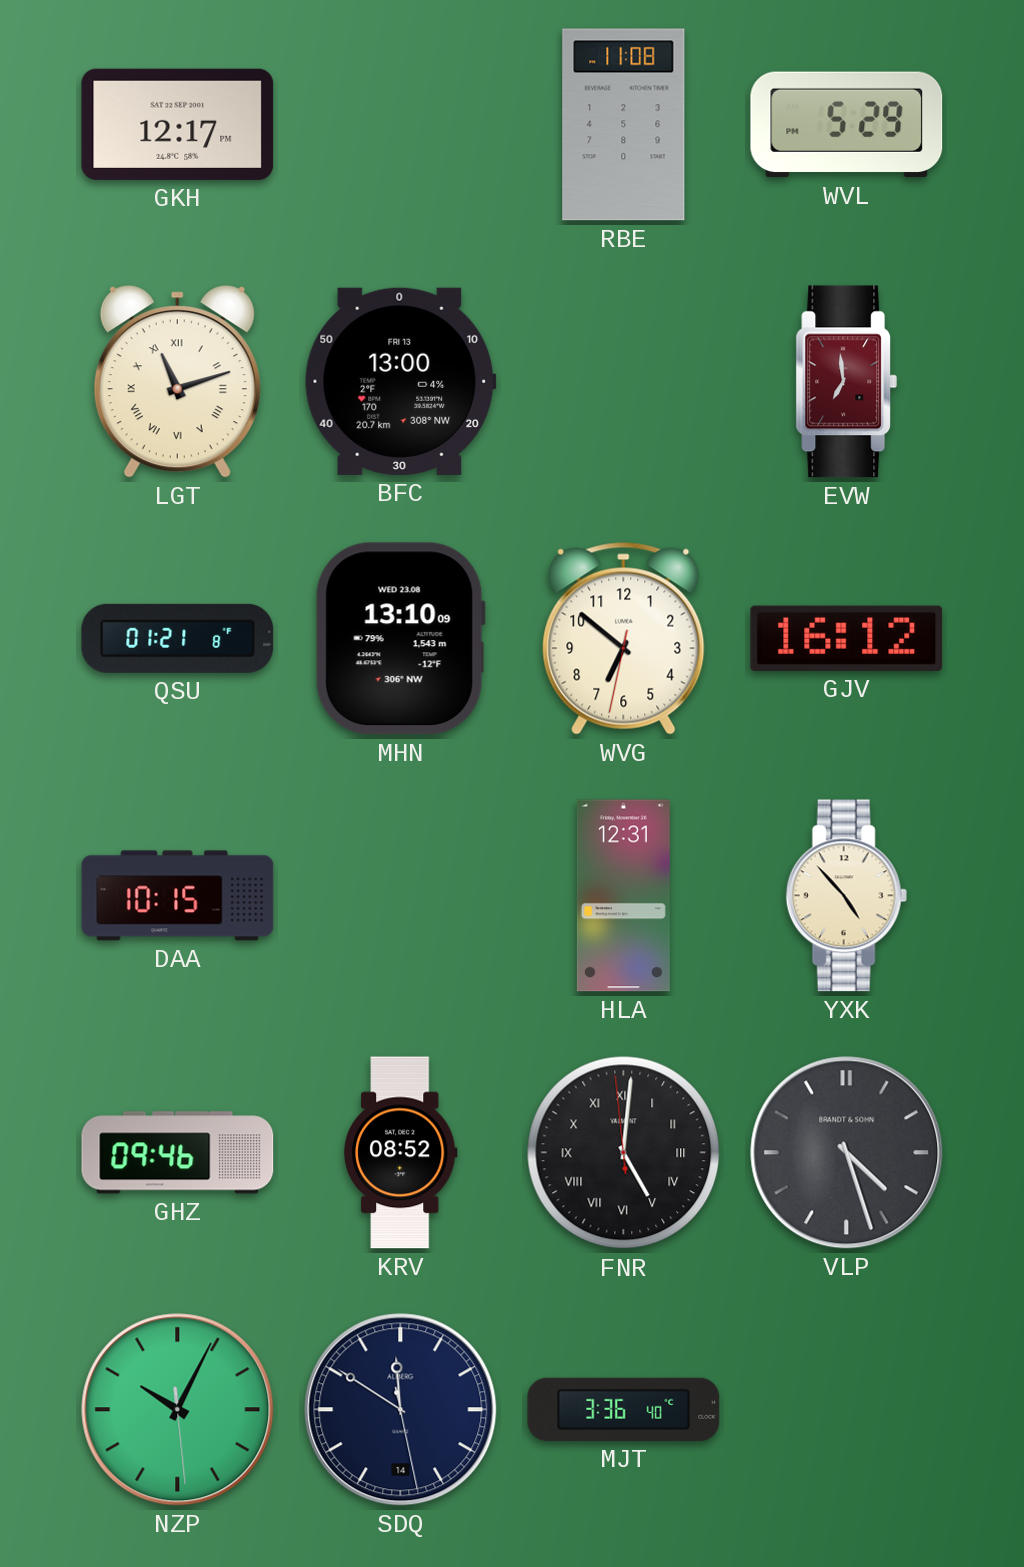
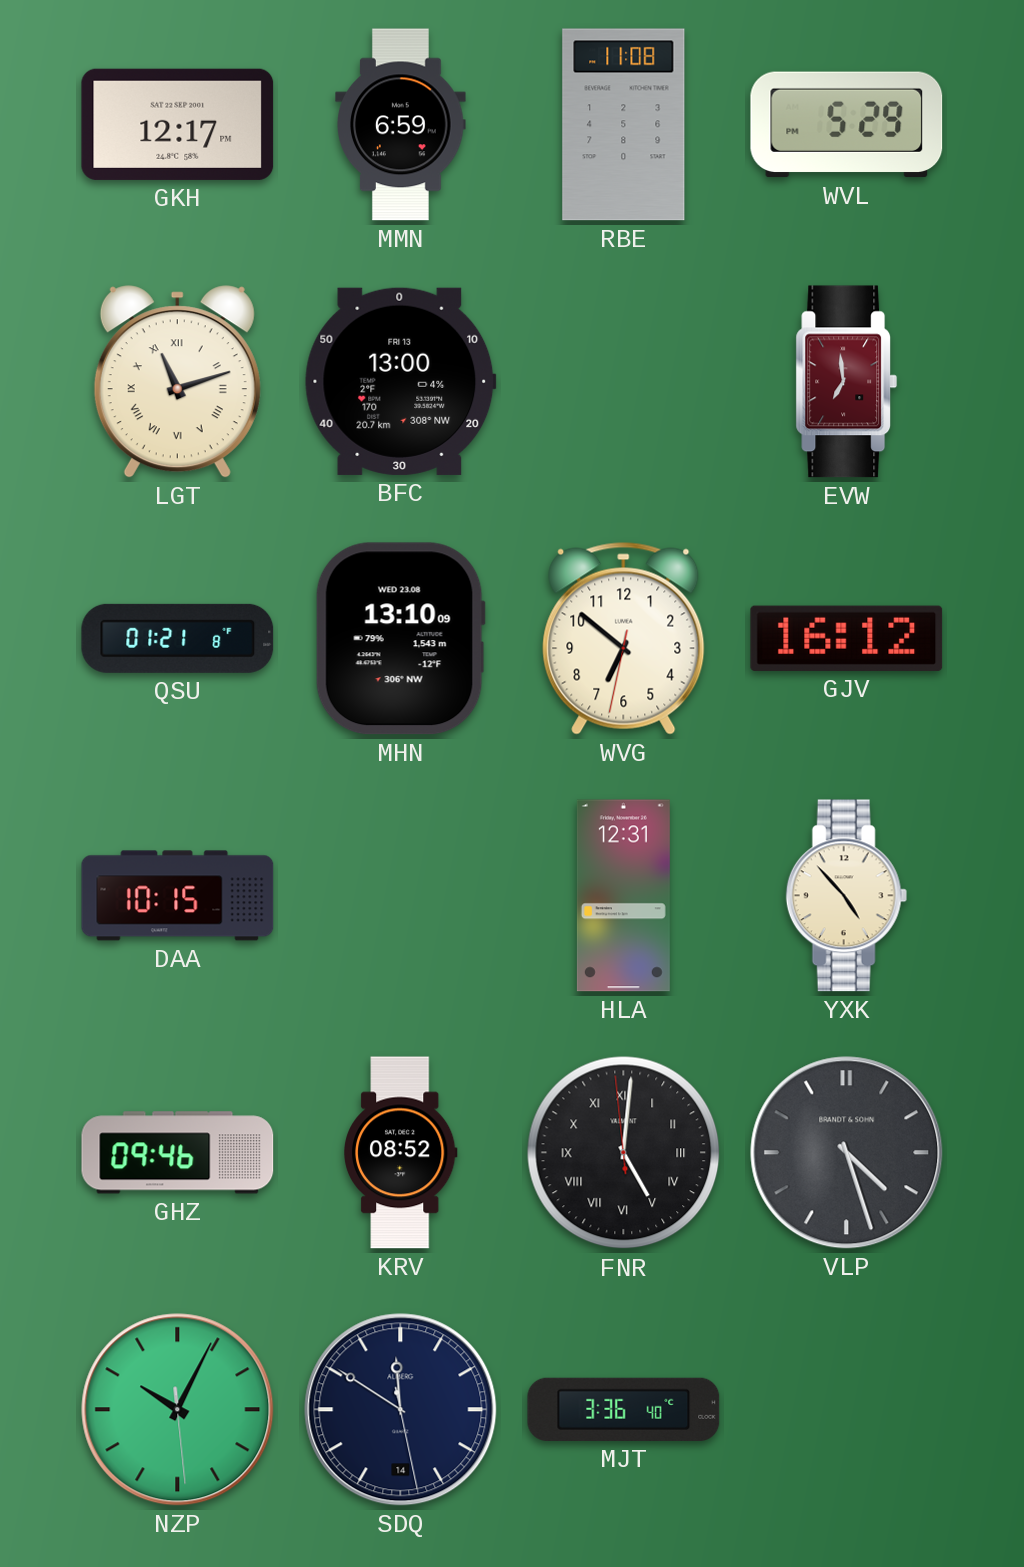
MMN: none -> 6:59
